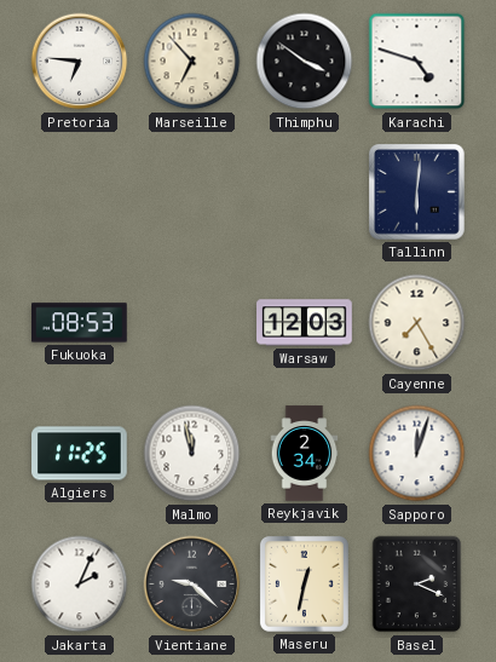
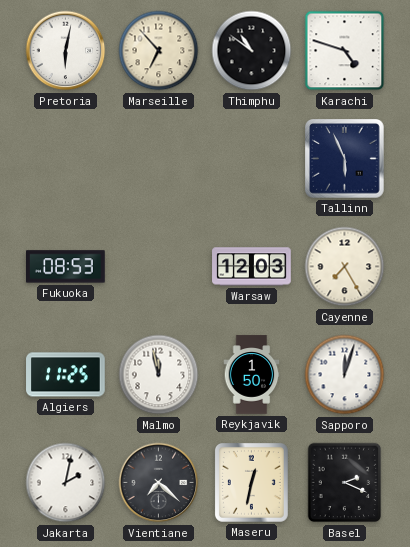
Pretoria: 6:46 -> 6:02
Thimphu: 3:51 -> 10:51
Tallinn: 6:01 -> 5:56
Reykjavik: 2:34 -> 1:50
Jakarta: 2:04 -> 2:02
Vientiane: 9:22 -> 7:22
